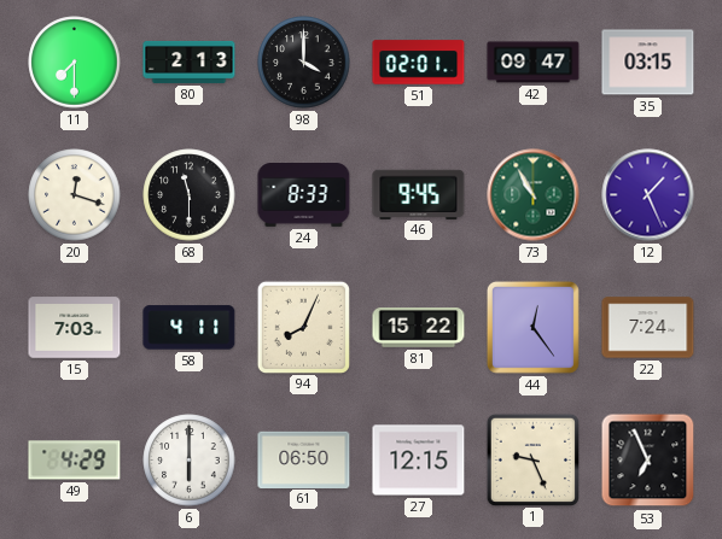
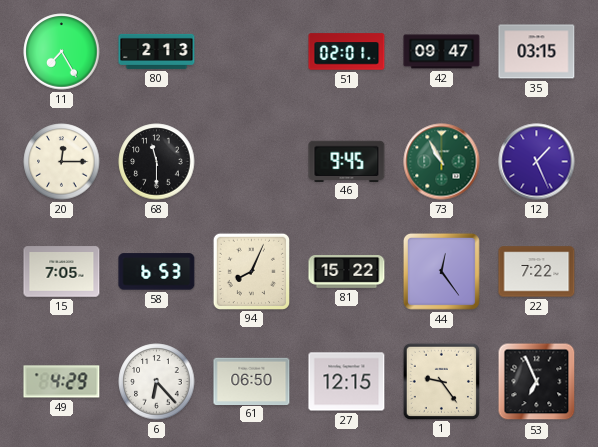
11: 7:30 -> 7:25
98: 4:00 -> none
20: 12:18 -> 12:15
24: 8:33 -> none
15: 7:03 -> 7:05
58: 4:11 -> 6:53
22: 7:24 -> 7:22
6: 6:00 -> 6:23
1: 9:26 -> 9:24
